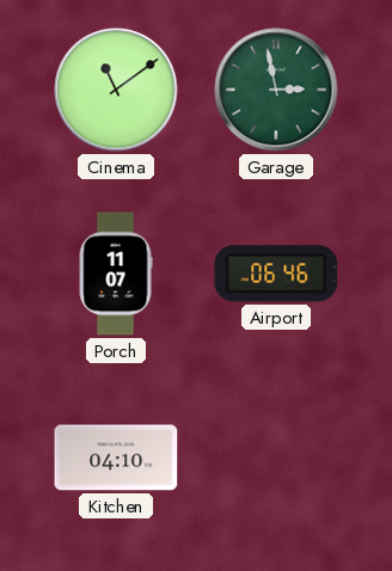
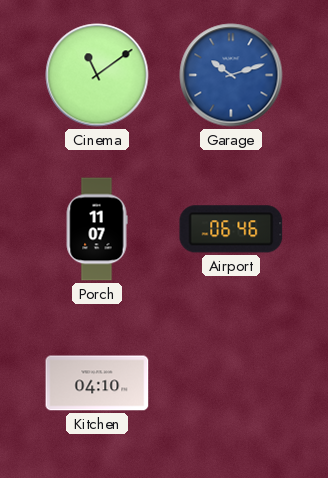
Garage: 2:58 -> 10:12
Garage dial: green -> blue
